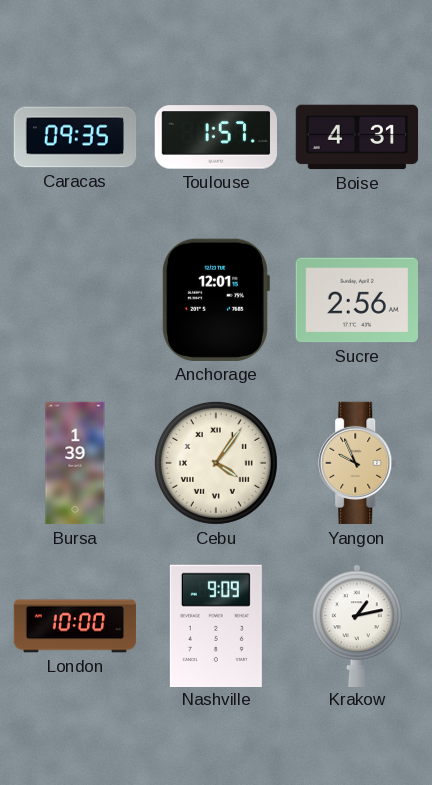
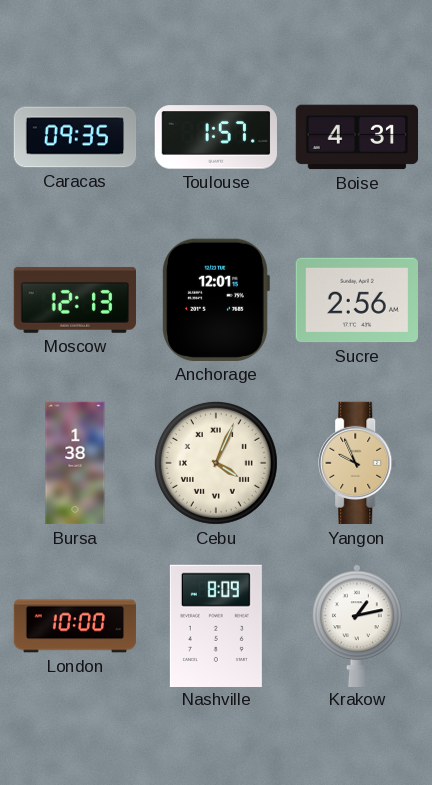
Moscow: none -> 12:13
Bursa: 1:39 -> 1:38
Cebu: 4:06 -> 4:04
Nashville: 9:09 -> 8:09
